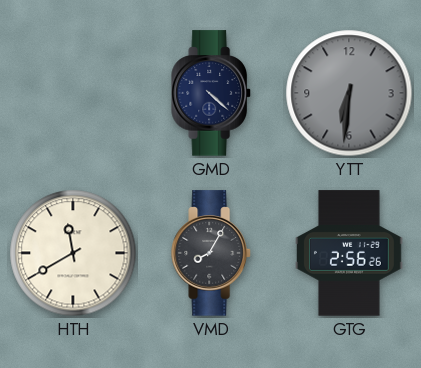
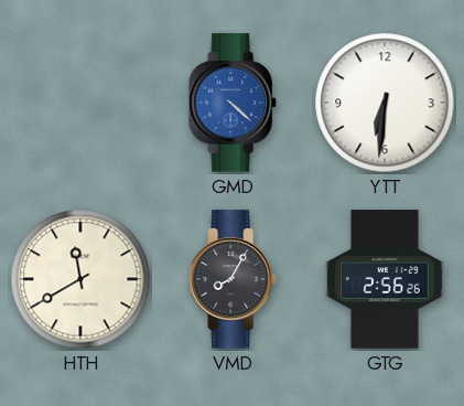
GMD dial: navy -> blue
YTT dial: grey -> white
